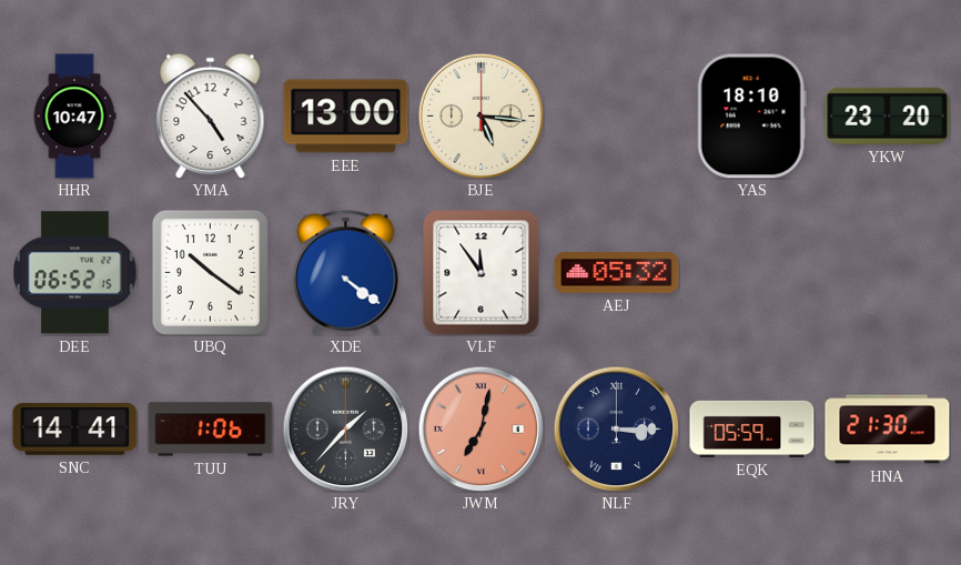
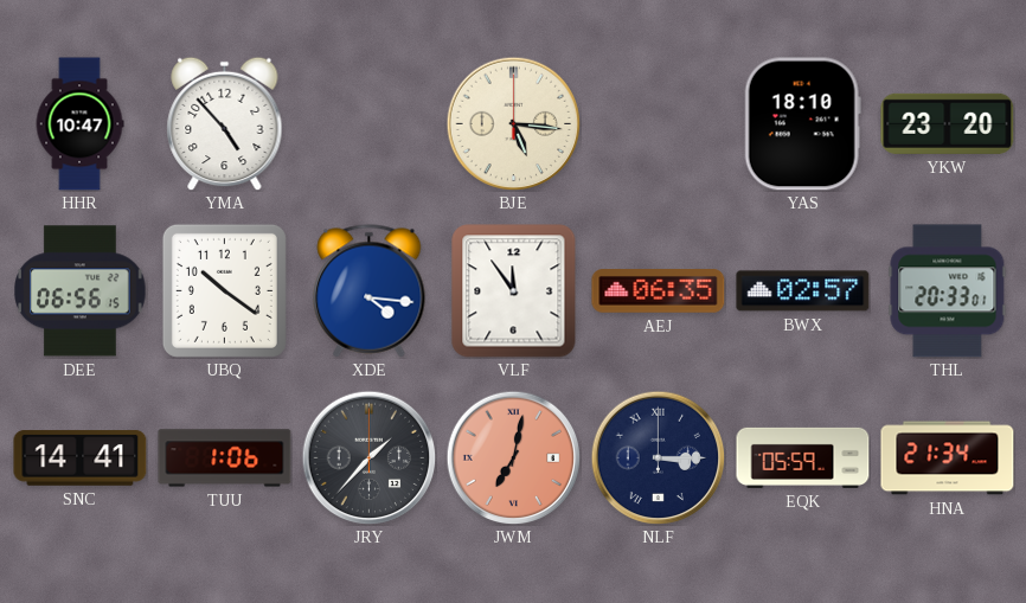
EEE: 13:00 -> none
DEE: 06:52 -> 06:56
XDE: 4:21 -> 4:16
AEJ: 05:32 -> 06:35
BWX: none -> 02:57
THL: none -> 20:33
HNA: 21:30 -> 21:34
